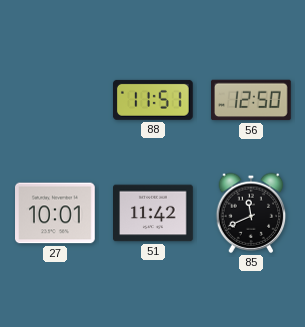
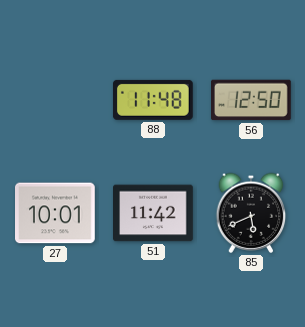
88: 11:51 -> 11:48
85: 11:41 -> 5:41
